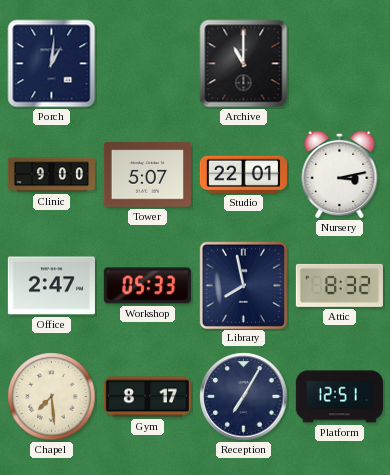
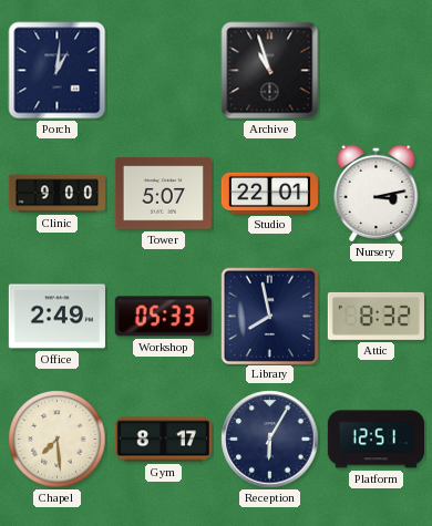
Archive: 11:00 -> 10:57
Office: 2:47 -> 2:49
Reception: 7:05 -> 6:05
